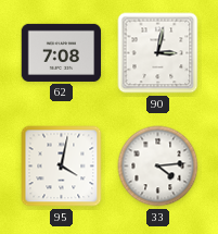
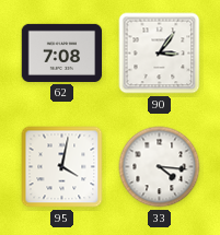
90: 3:02 -> 3:06
33: 4:14 -> 4:16
